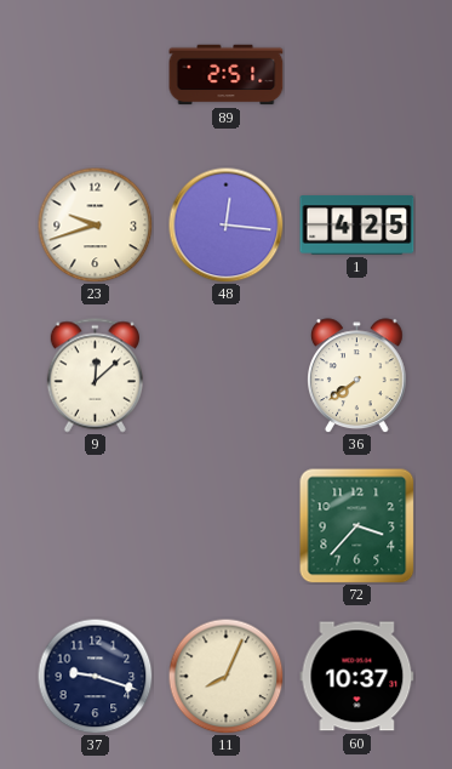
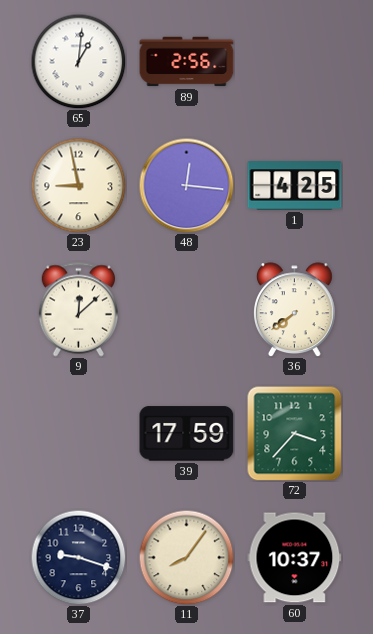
65: none -> 1:01
89: 2:51 -> 2:56
23: 9:42 -> 8:58
39: none -> 17:59
11: 8:04 -> 8:06
